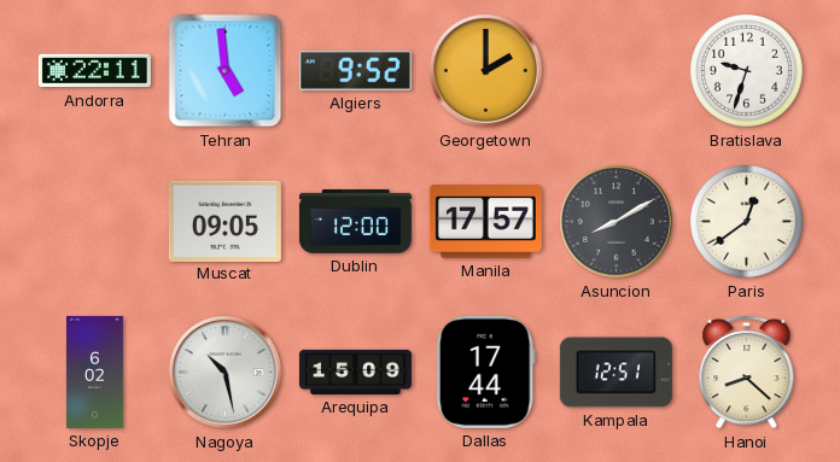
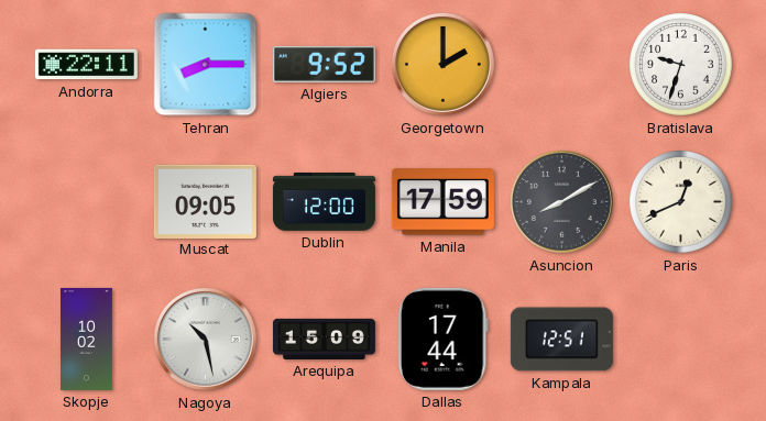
Tehran: 4:59 -> 8:15
Manila: 17:57 -> 17:59
Paris: 12:39 -> 12:41
Skopje: 6:02 -> 10:02
Hanoi: 8:22 -> none
